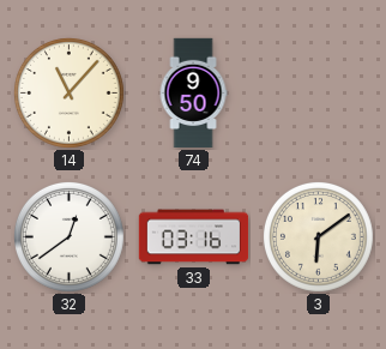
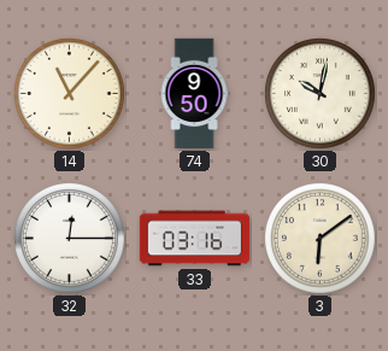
30: none -> 10:02
32: 12:39 -> 12:15
